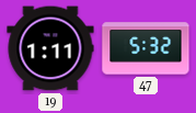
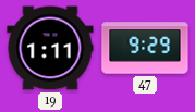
47: 5:32 -> 9:29
